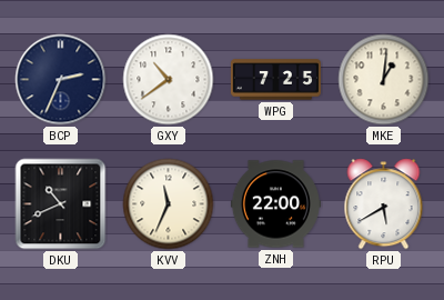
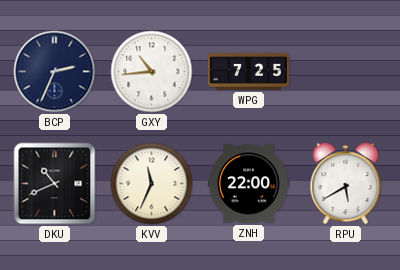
GXY: 10:39 -> 10:44
MKE: 1:01 -> none
